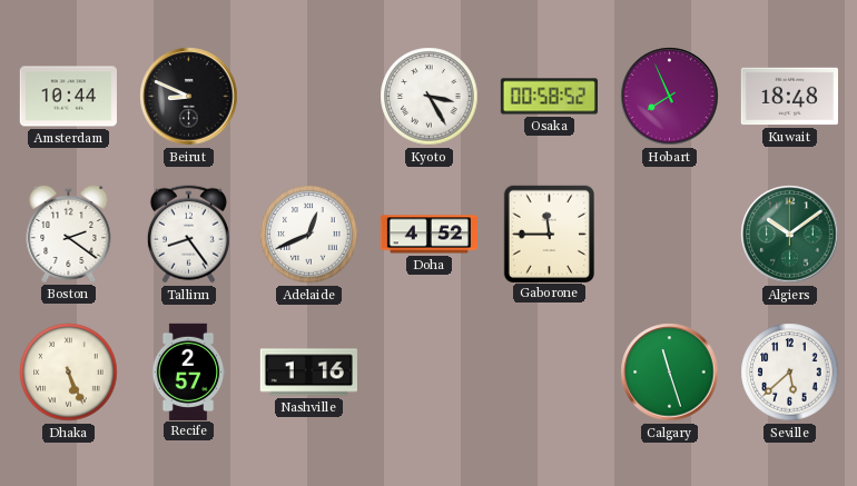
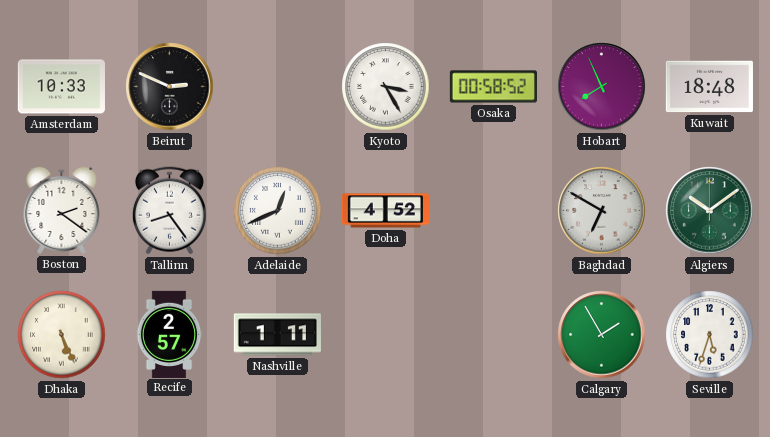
Amsterdam: 10:44 -> 10:33
Beirut: 8:49 -> 2:49
Gaborone: 11:45 -> none
Baghdad: none -> 6:50
Nashville: 1:16 -> 1:11
Calgary: 11:27 -> 1:55
Seville: 5:38 -> 5:33
